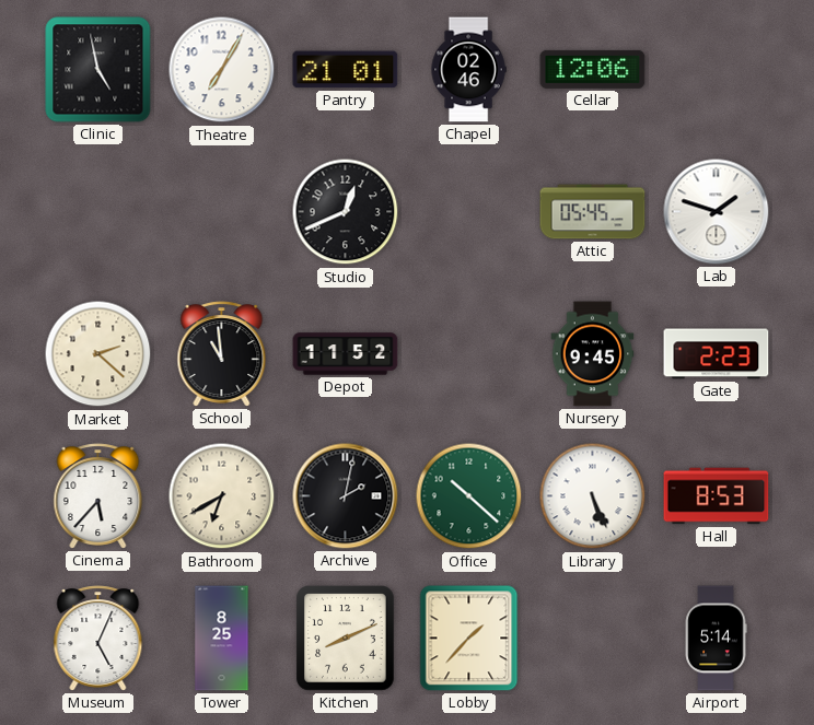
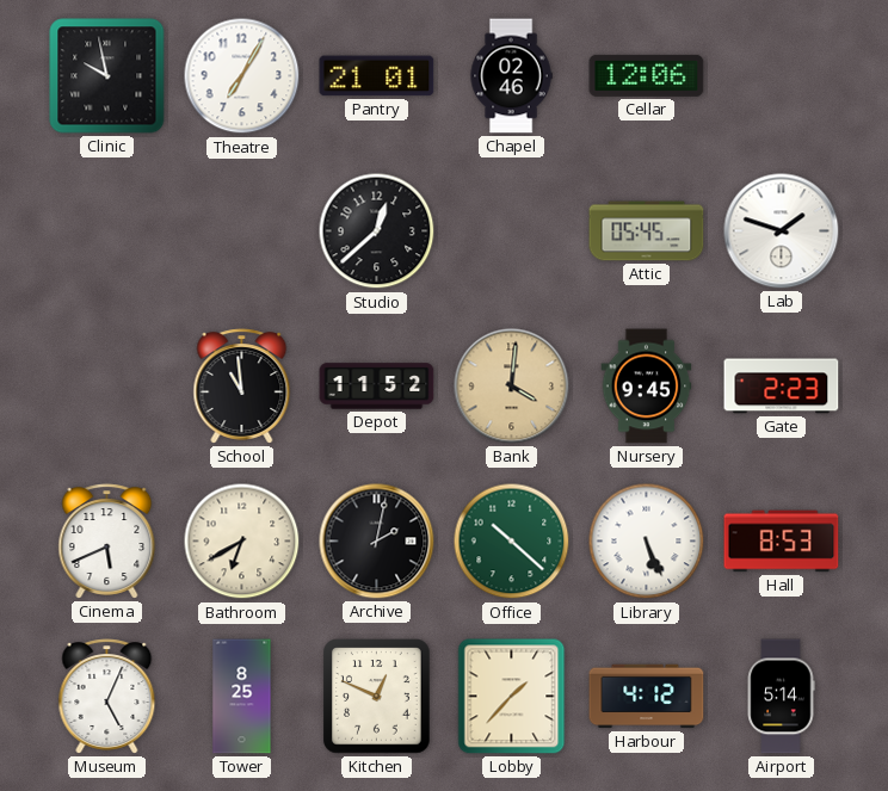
Clinic: 4:58 -> 9:58
Studio: 12:41 -> 12:38
Market: 2:22 -> none
Bank: none -> 4:01
Cinema: 5:37 -> 5:41
Kitchen: 8:11 -> 12:49
Harbour: none -> 4:12
